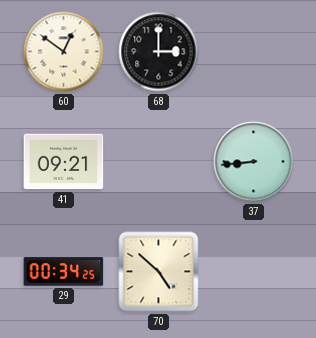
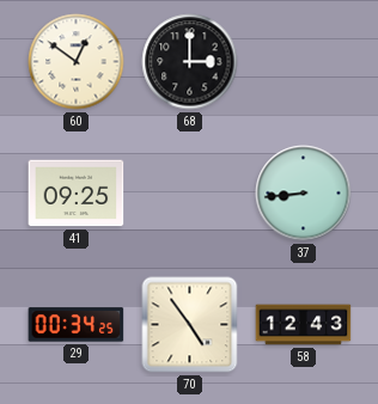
41: 09:21 -> 09:25
70: 4:52 -> 4:54
58: none -> 12:43
